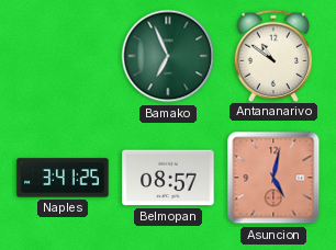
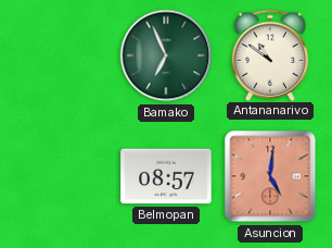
Naples: 3:41 -> none
Asuncion: 5:02 -> 5:01
